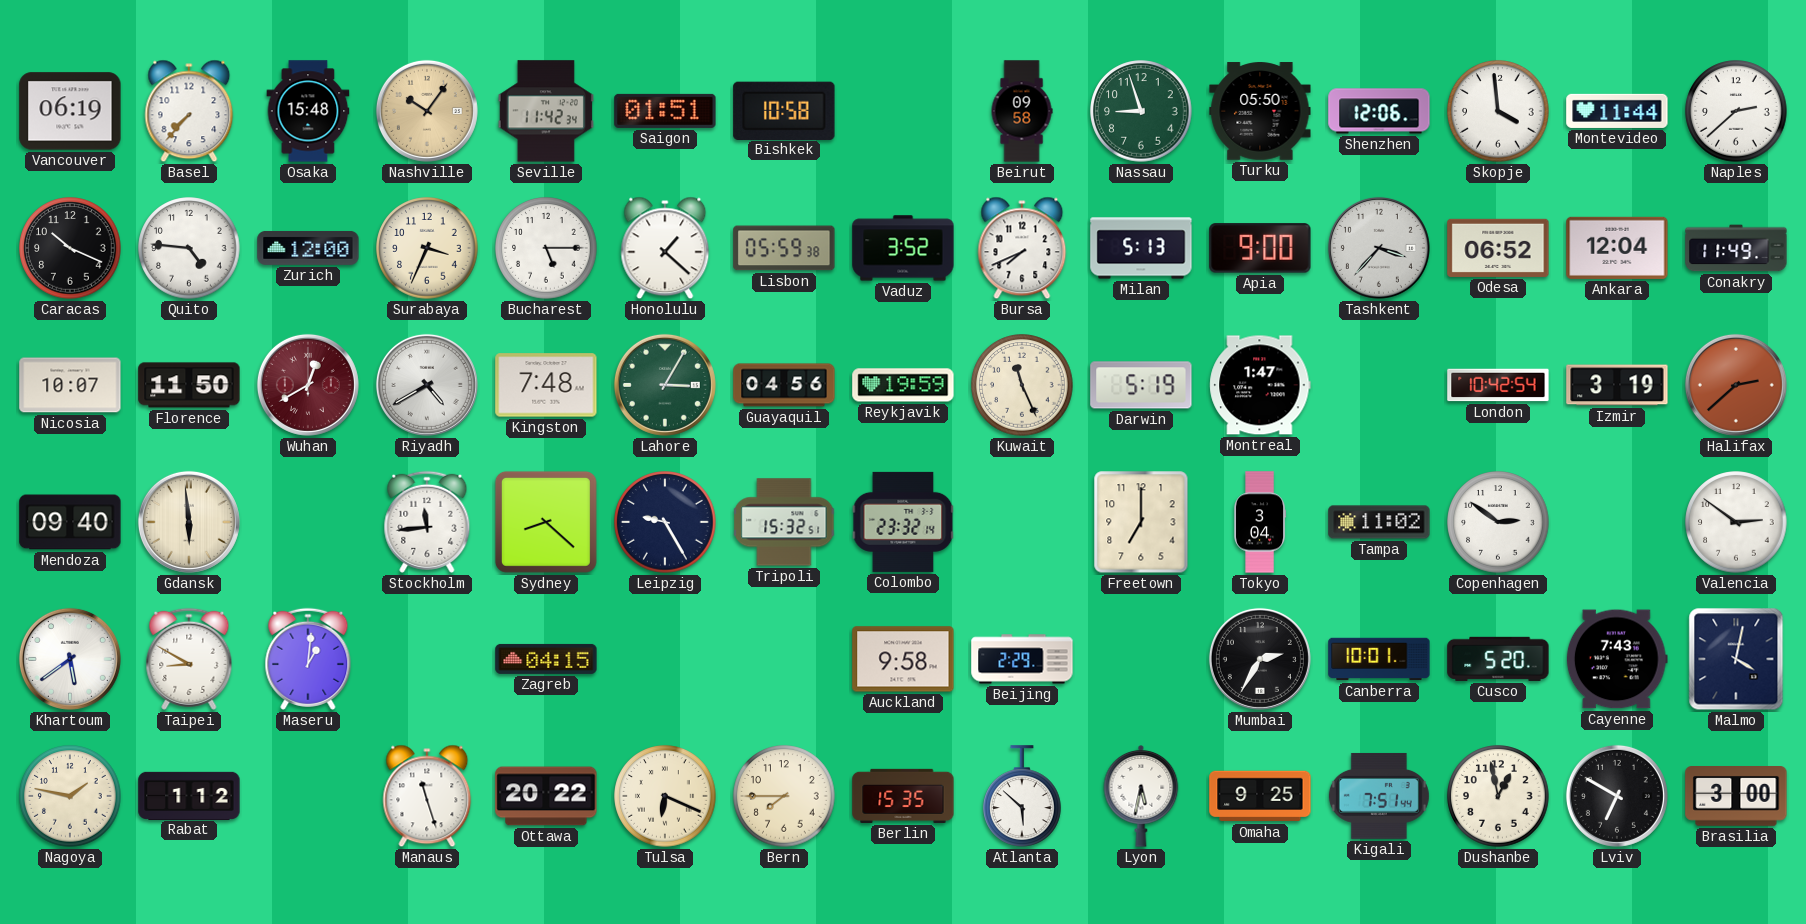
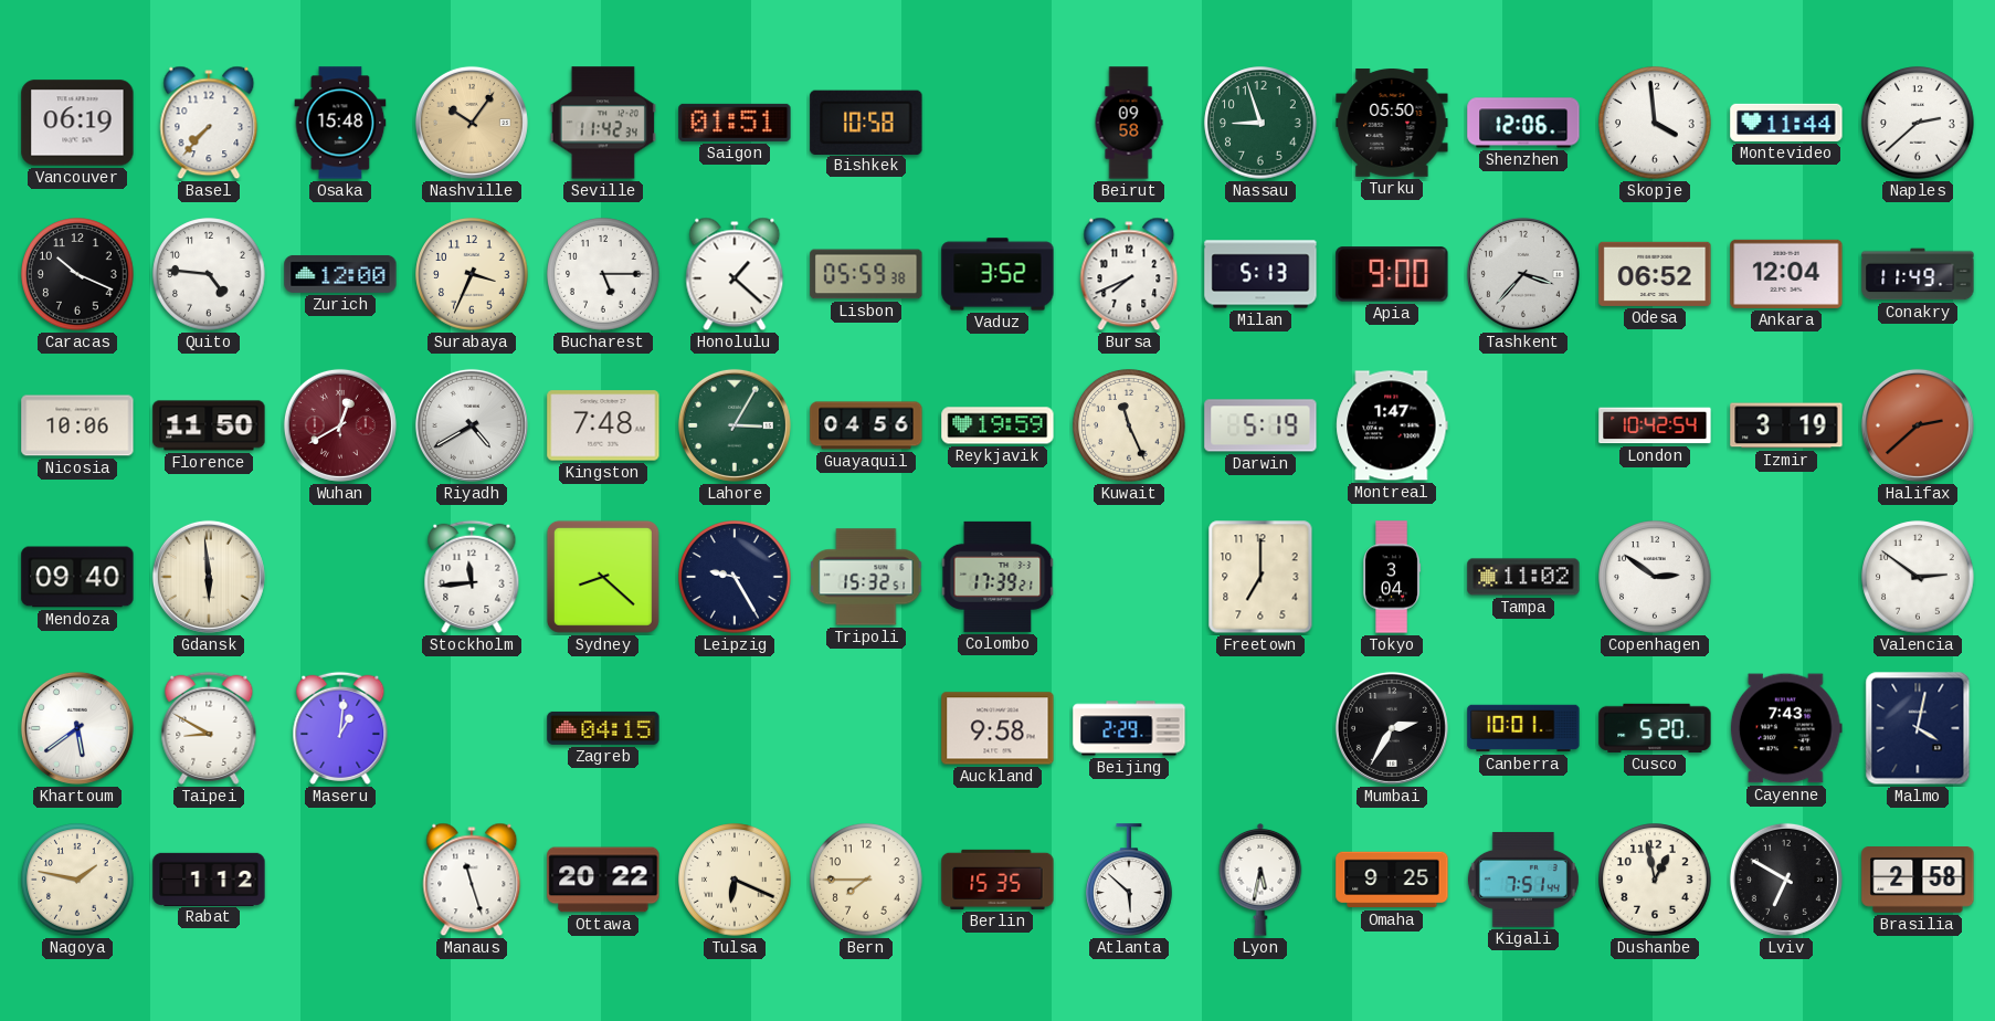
Nicosia: 10:07 -> 10:06
Colombo: 23:32 -> 17:39
Brasilia: 3:00 -> 2:58
